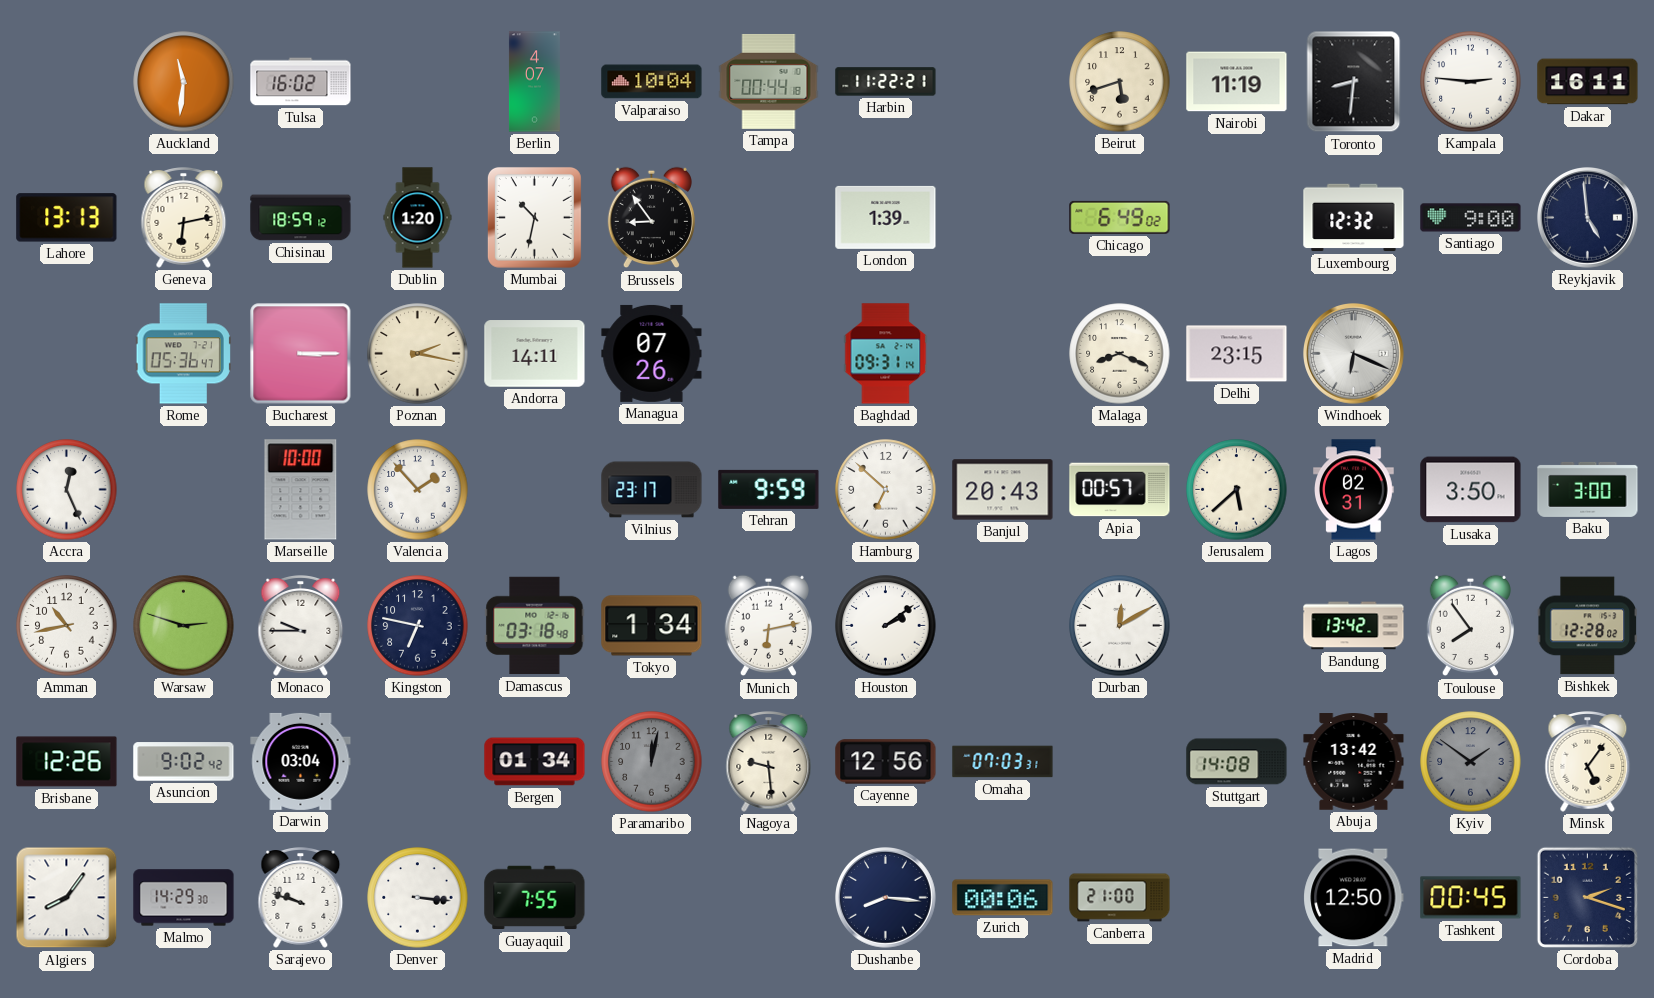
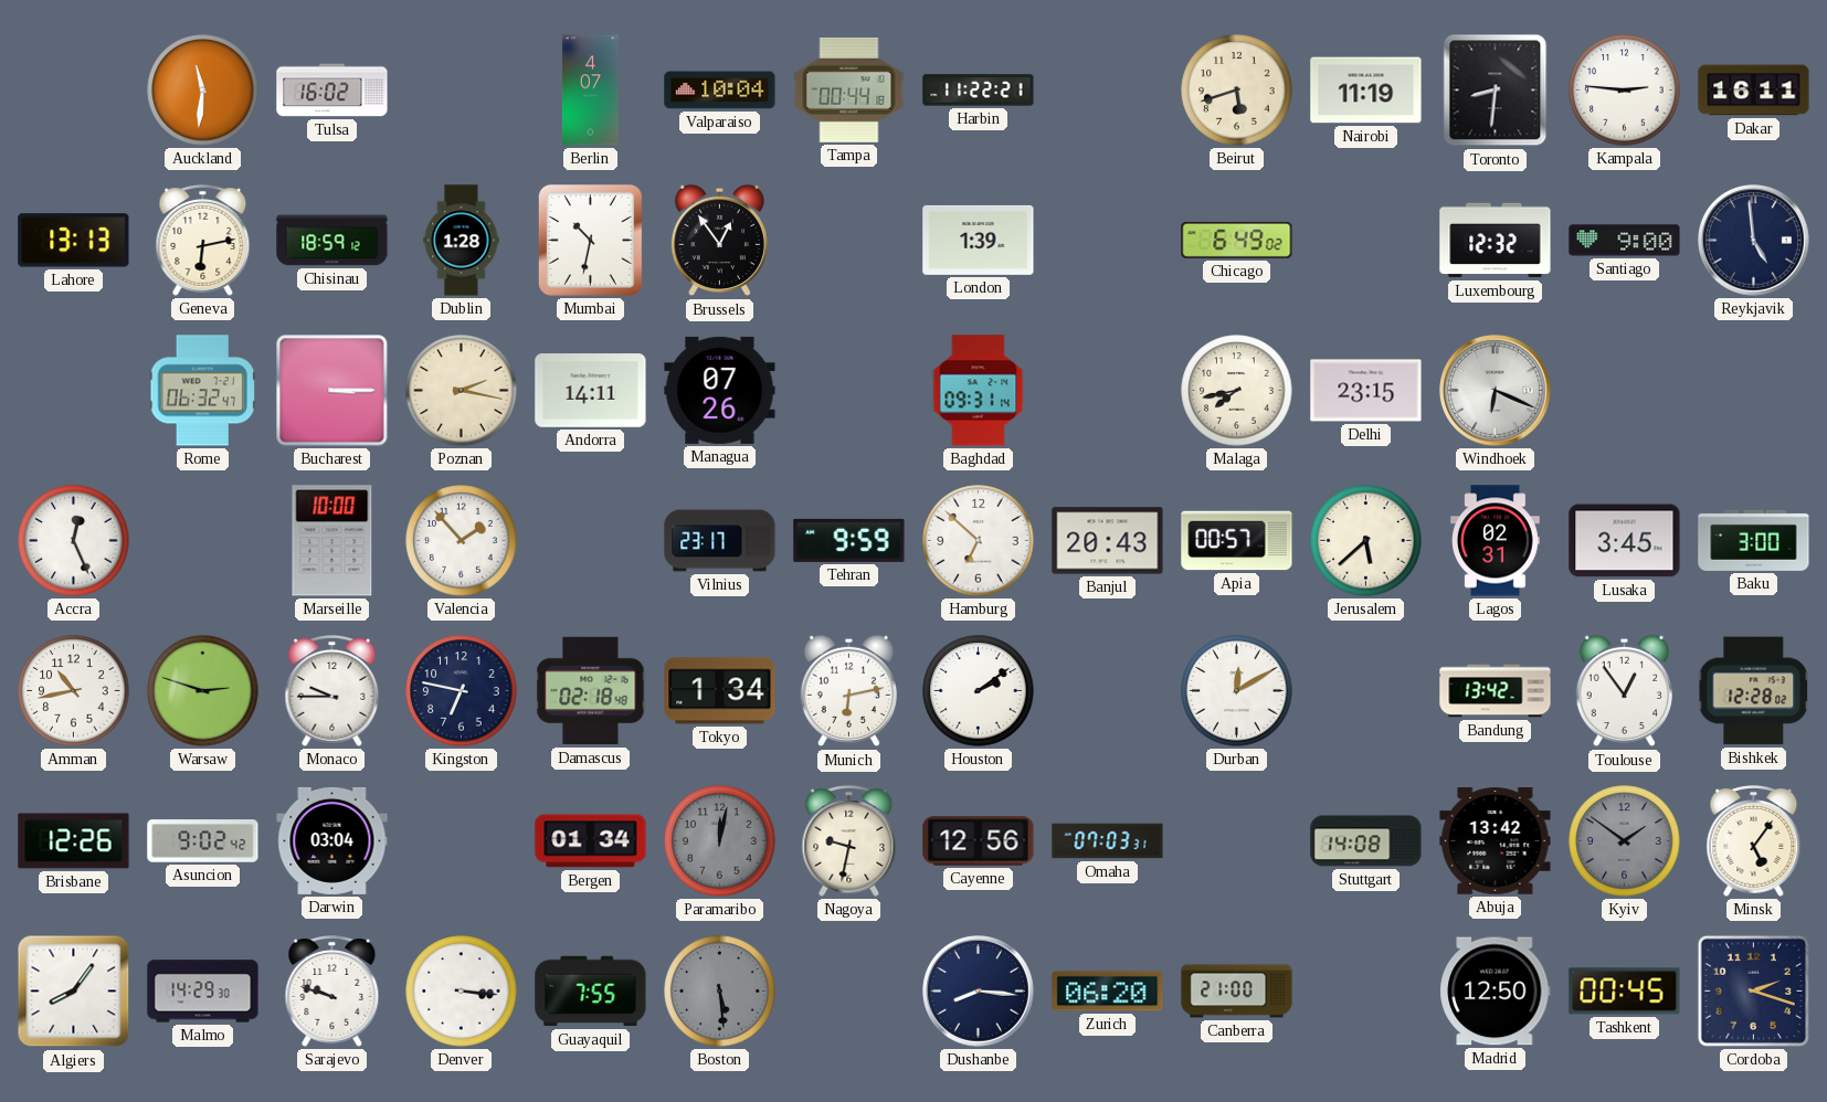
Dublin: 1:20 -> 1:28
Brussels: 8:54 -> 12:54
Rome: 05:36 -> 06:32
Malaga: 8:19 -> 7:43
Lusaka: 3:50 -> 3:45
Damascus: 03:18 -> 02:18
Toulouse: 7:54 -> 12:54
Nagoya: 9:29 -> 9:32
Boston: none -> 5:29
Zurich: 00:06 -> 06:20
